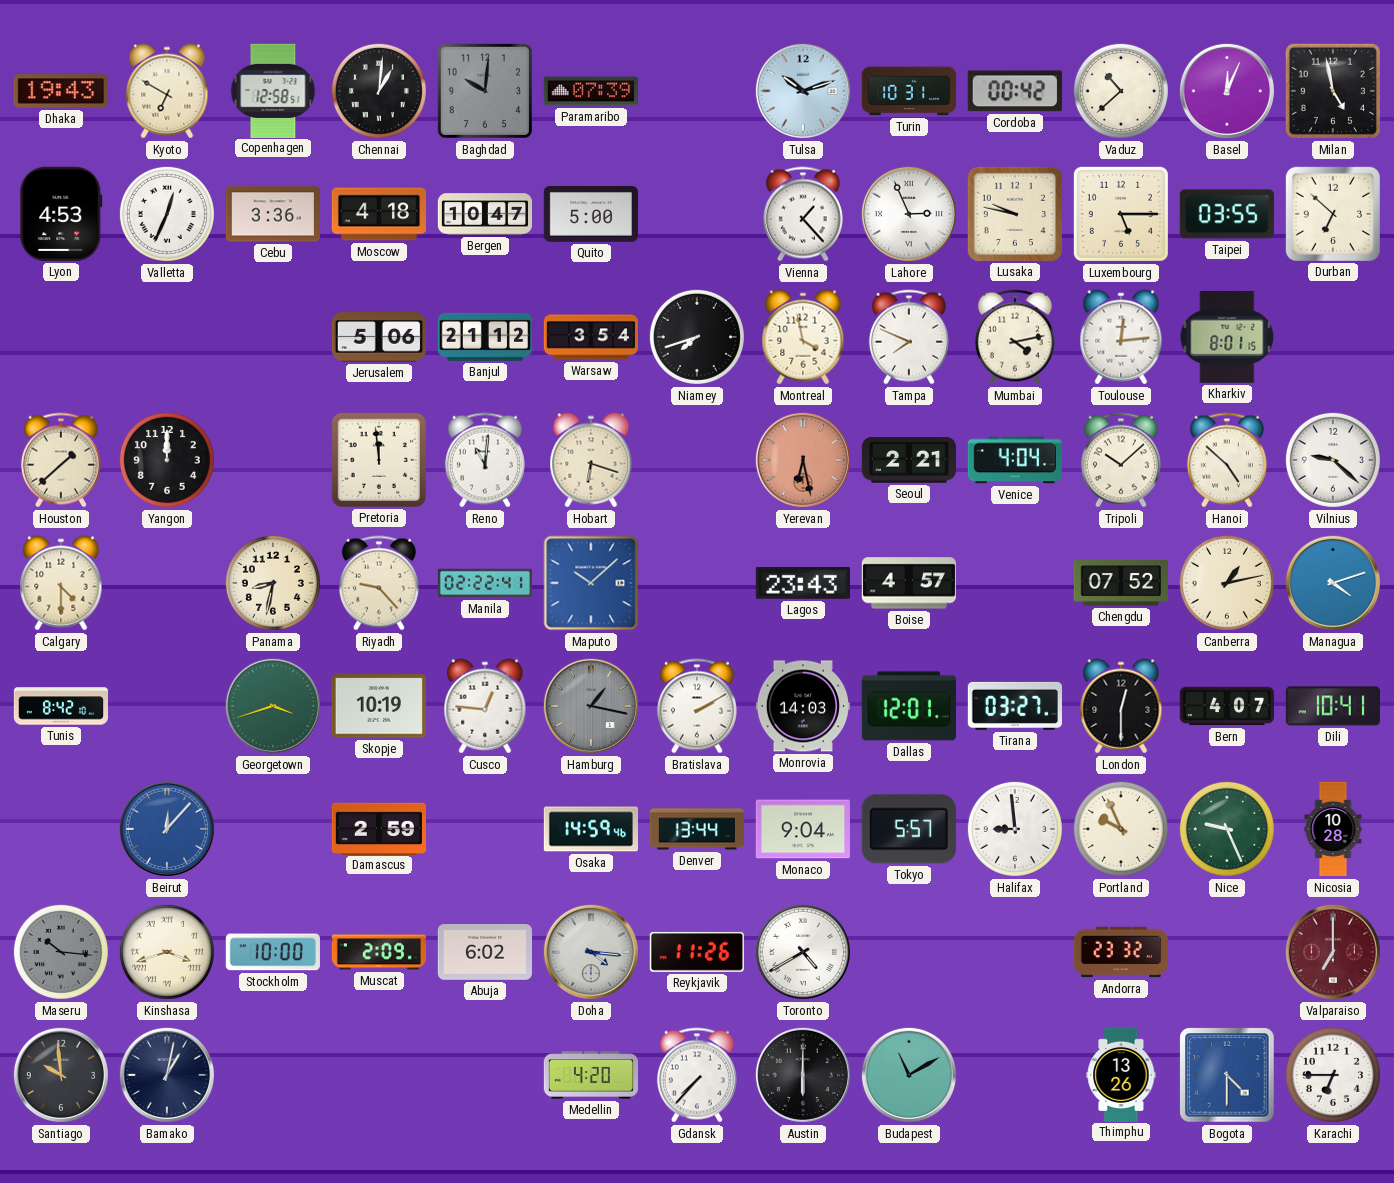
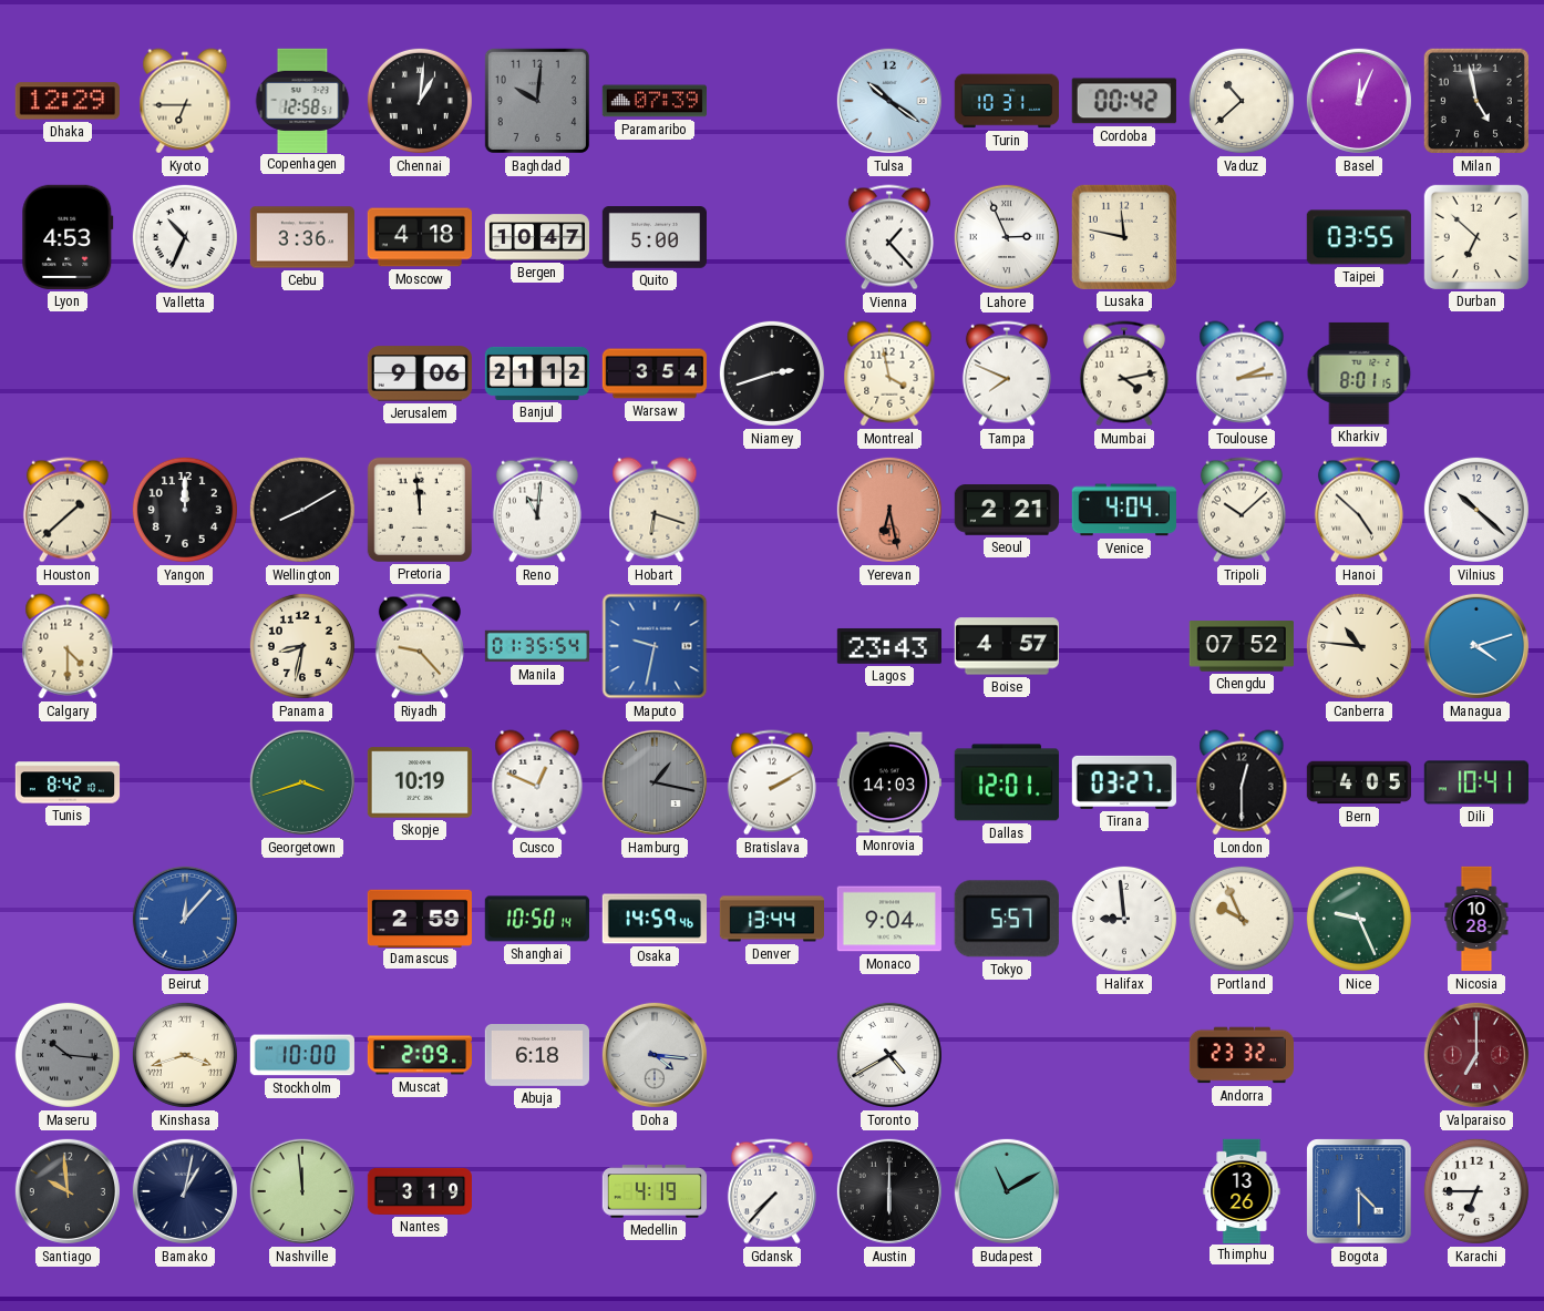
Dhaka: 19:43 -> 12:29
Kyoto: 6:50 -> 6:45
Tulsa: 10:12 -> 10:21
Valletta: 12:34 -> 10:34
Lusaka: 9:47 -> 11:47
Luxembourg: 5:15 -> none
Jerusalem: 5:06 -> 9:06
Niamey: 7:42 -> 2:42
Toulouse: 12:14 -> 2:14
Wellington: none -> 8:10
Vilnius: 9:22 -> 10:22
Manila: 02:22 -> 01:35
Maputo: 10:08 -> 9:32
Canberra: 1:13 -> 10:46
Cusco: 12:46 -> 12:49
Bern: 4:07 -> 4:05
Shanghai: none -> 10:50
Abuja: 6:02 -> 6:18
Reykjavik: 11:26 -> none
Nashville: none -> 11:59
Nantes: none -> 3:19
Medellin: 4:20 -> 4:19
